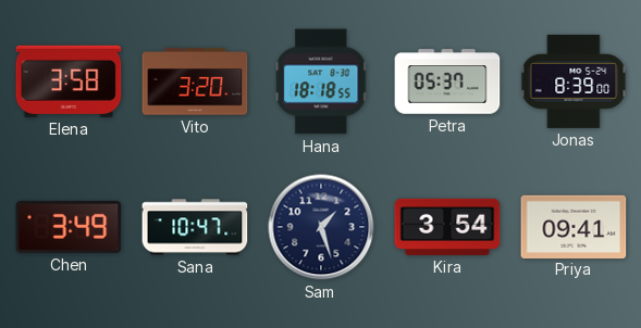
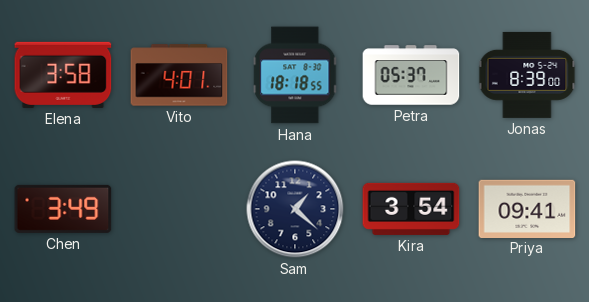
Vito: 3:20 -> 4:01
Sana: 10:47 -> none
Sam: 1:27 -> 1:22
